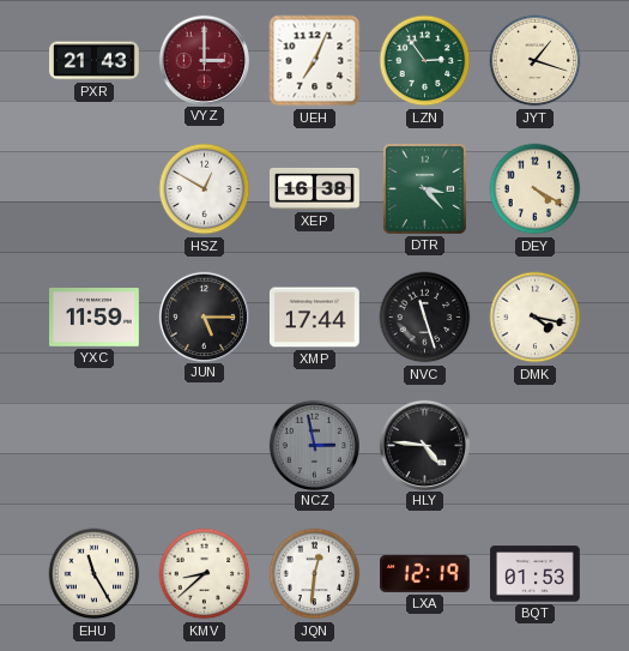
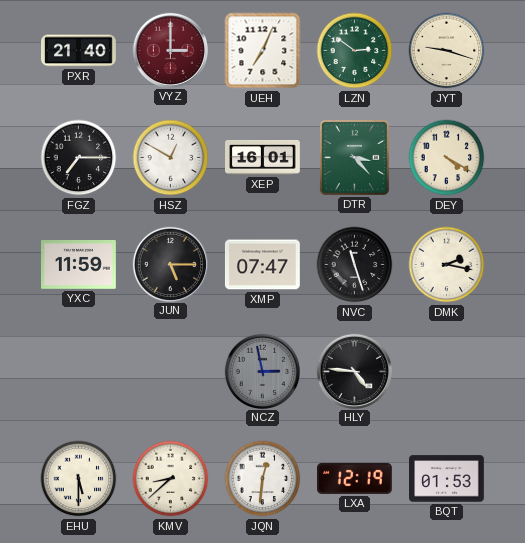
PXR: 21:43 -> 21:40
LZN: 2:54 -> 2:51
JYT: 1:18 -> 9:18
FGZ: none -> 7:15
XEP: 16:38 -> 16:01
XMP: 17:44 -> 07:47
DMK: 4:17 -> 2:17
EHU: 11:25 -> 5:30
